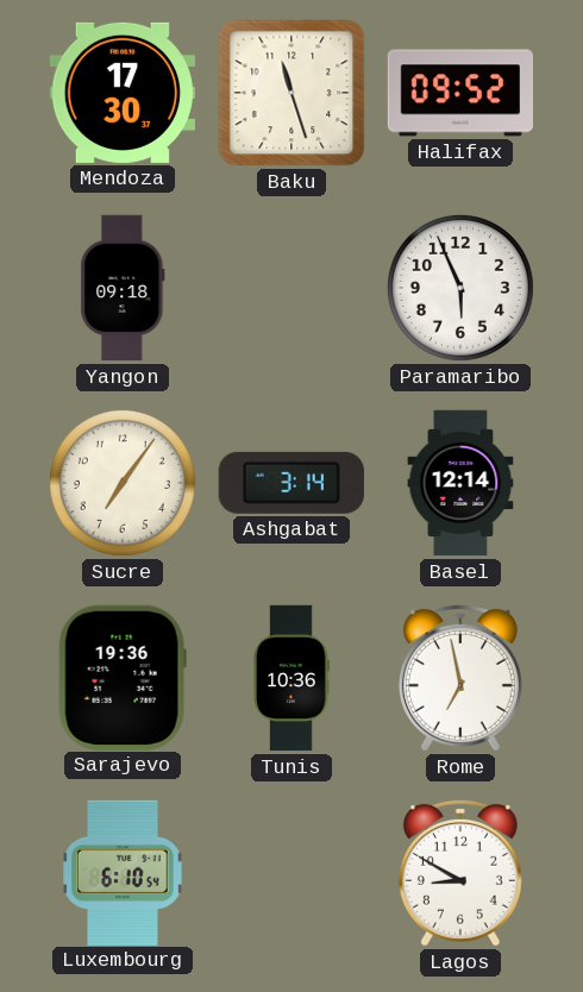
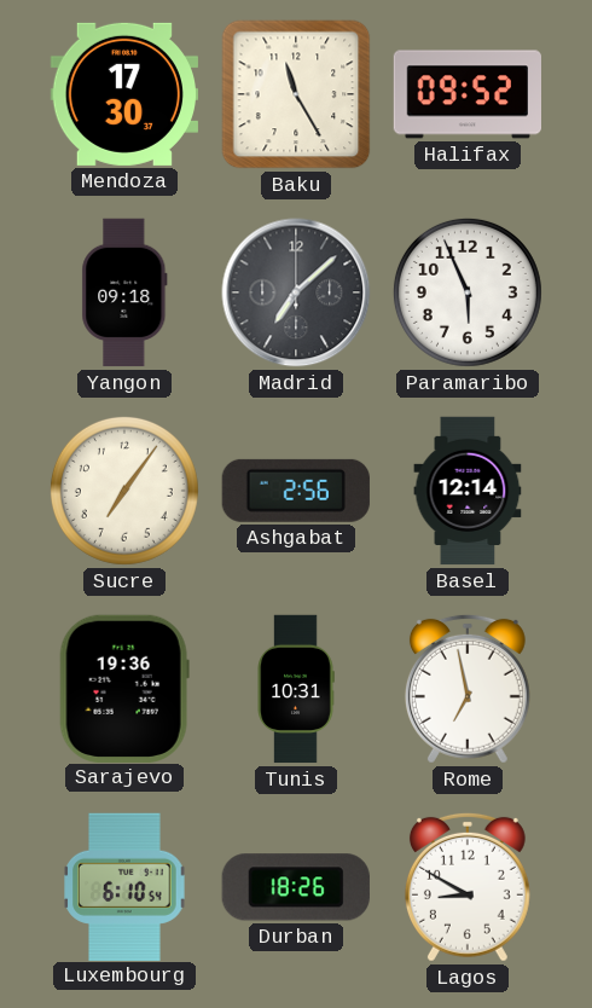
Baku: 11:27 -> 11:25
Madrid: none -> 7:08
Ashgabat: 3:14 -> 2:56
Tunis: 10:36 -> 10:31
Durban: none -> 18:26
